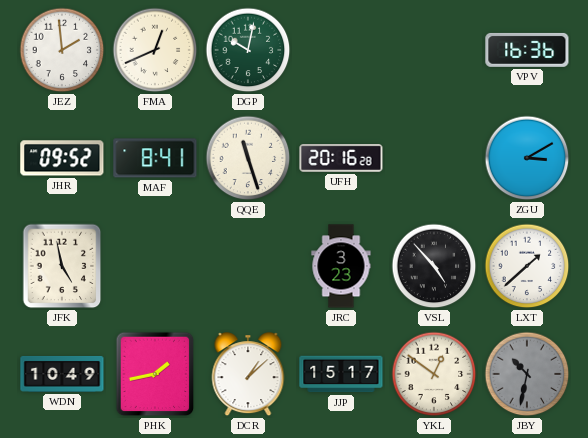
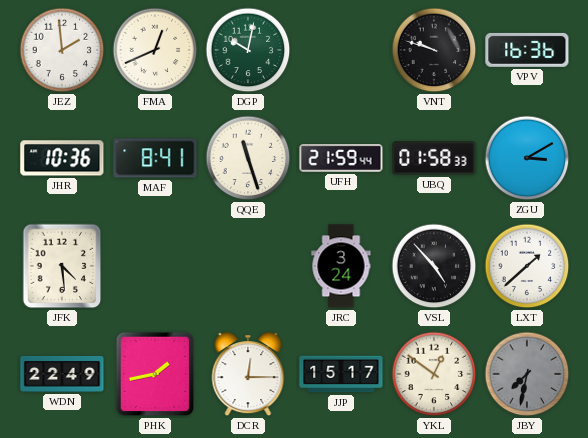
VNT: none -> 9:48
JHR: 09:52 -> 10:36
UFH: 20:16 -> 21:59
UBQ: none -> 01:58
JFK: 4:58 -> 4:29
JRC: 3:23 -> 3:24
WDN: 10:49 -> 22:49
DCR: 1:08 -> 12:15
JBY: 10:32 -> 7:32
